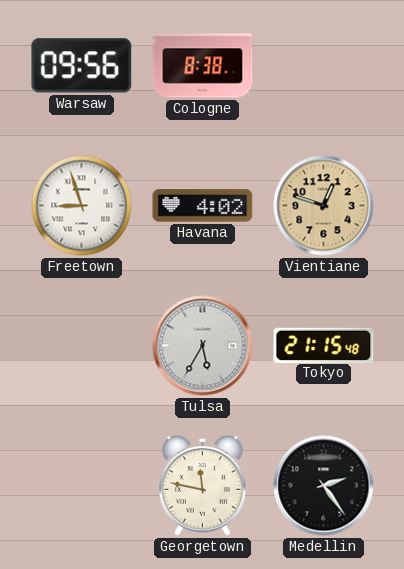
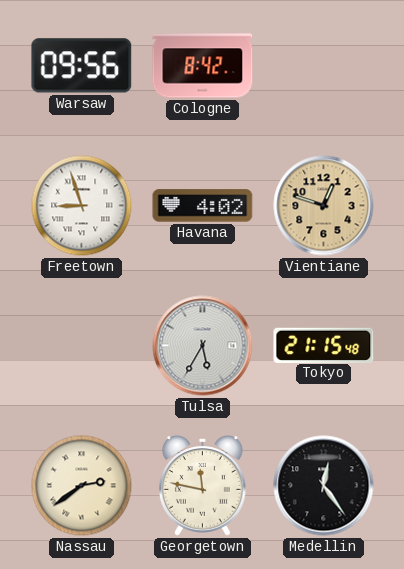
Cologne: 8:38 -> 8:42
Nassau: none -> 2:39
Medellin: 2:24 -> 12:24
